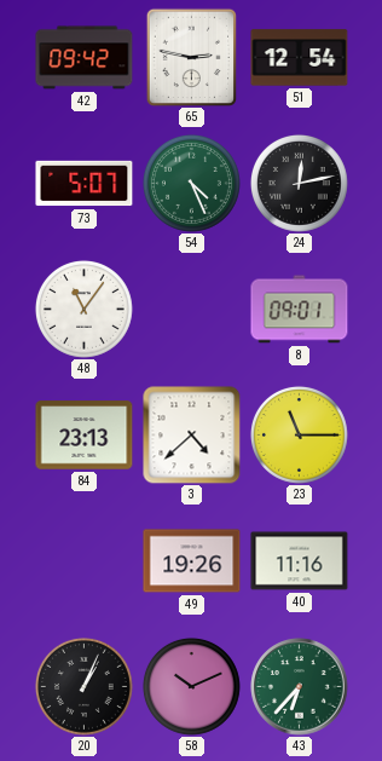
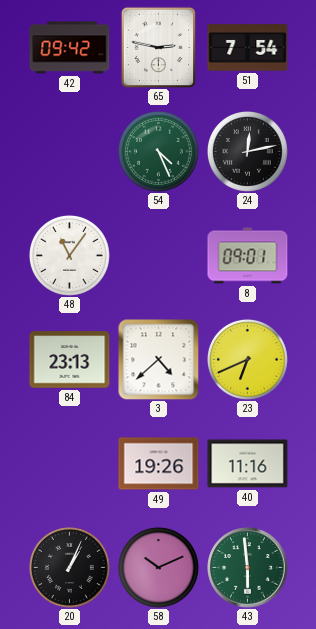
51: 12:54 -> 7:54
73: 5:07 -> none
23: 11:15 -> 6:41
43: 6:37 -> 5:59
